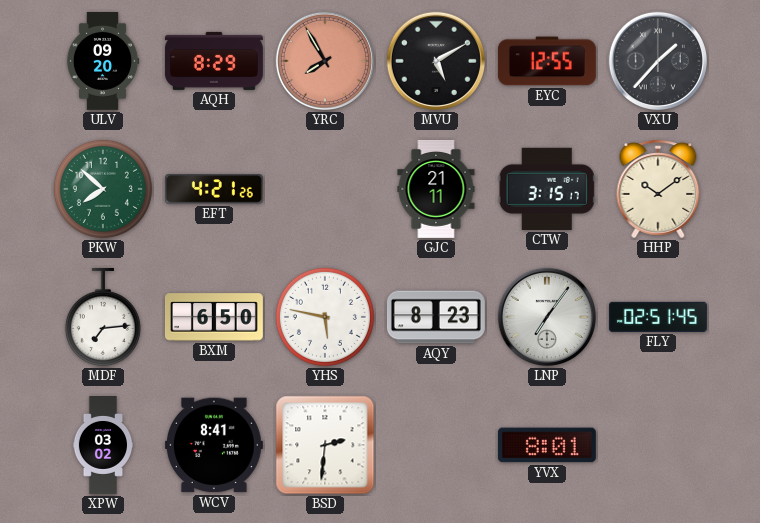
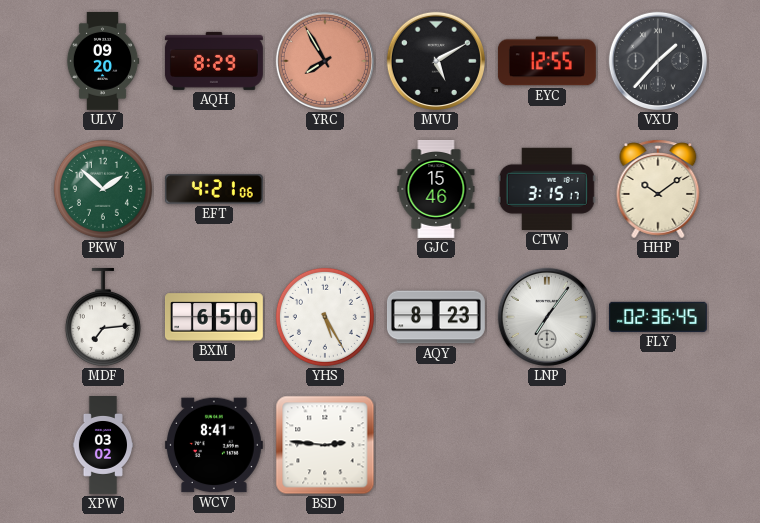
PKW: 7:52 -> 1:52
EFT: 4:21:26 -> 4:21:06
GJC: 21:11 -> 15:46
YHS: 5:47 -> 5:25
FLY: 02:51 -> 02:36
BSD: 2:31 -> 2:46
YVX: 8:01 -> none
